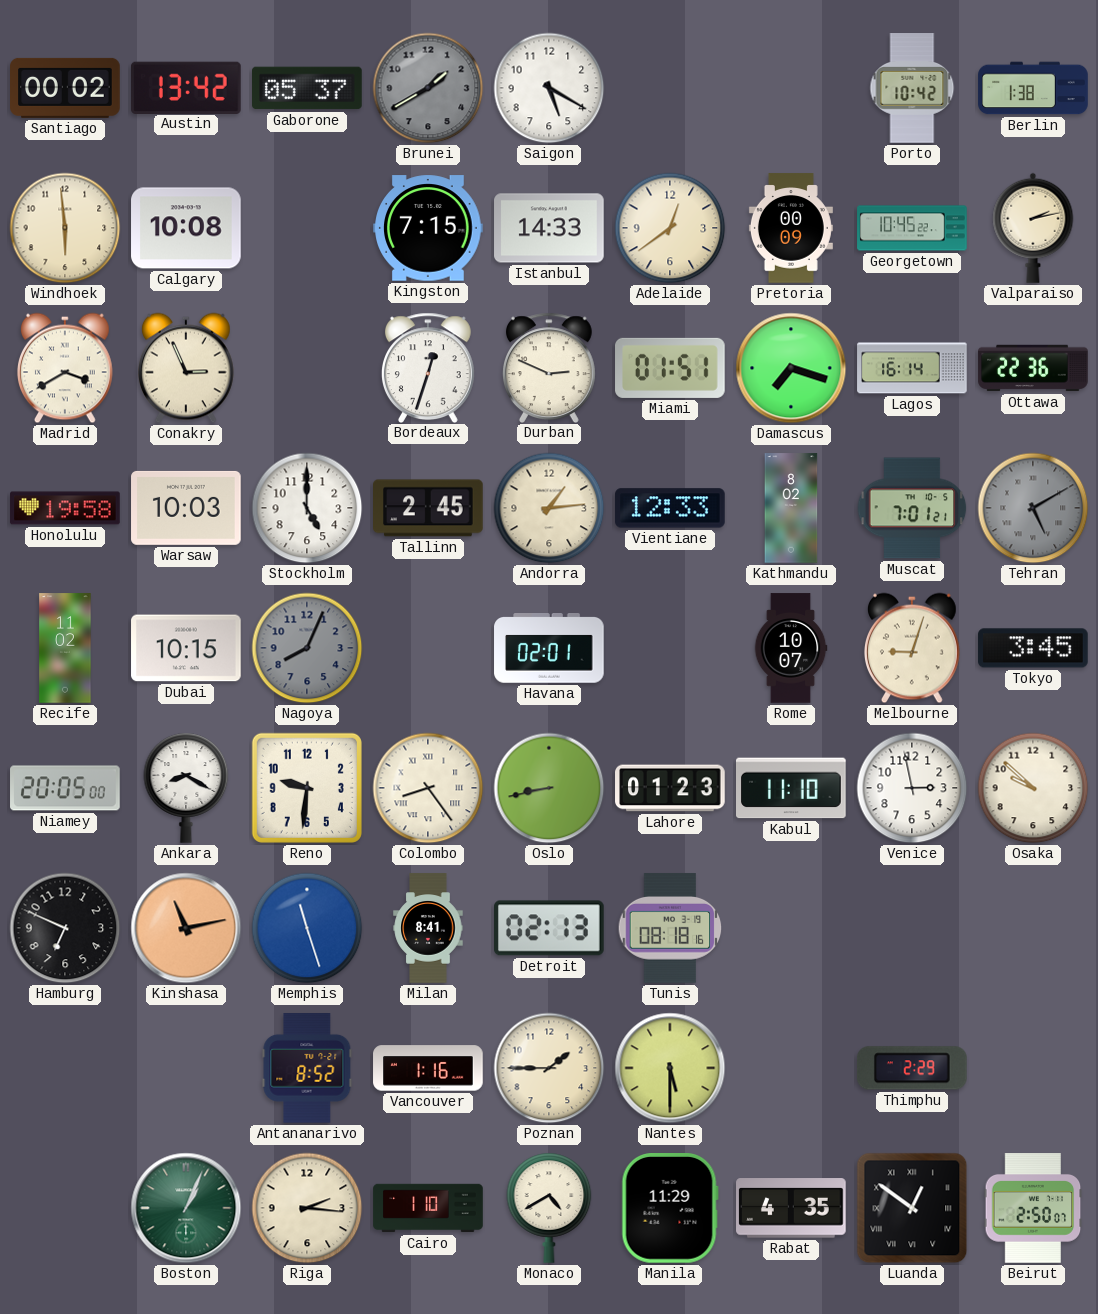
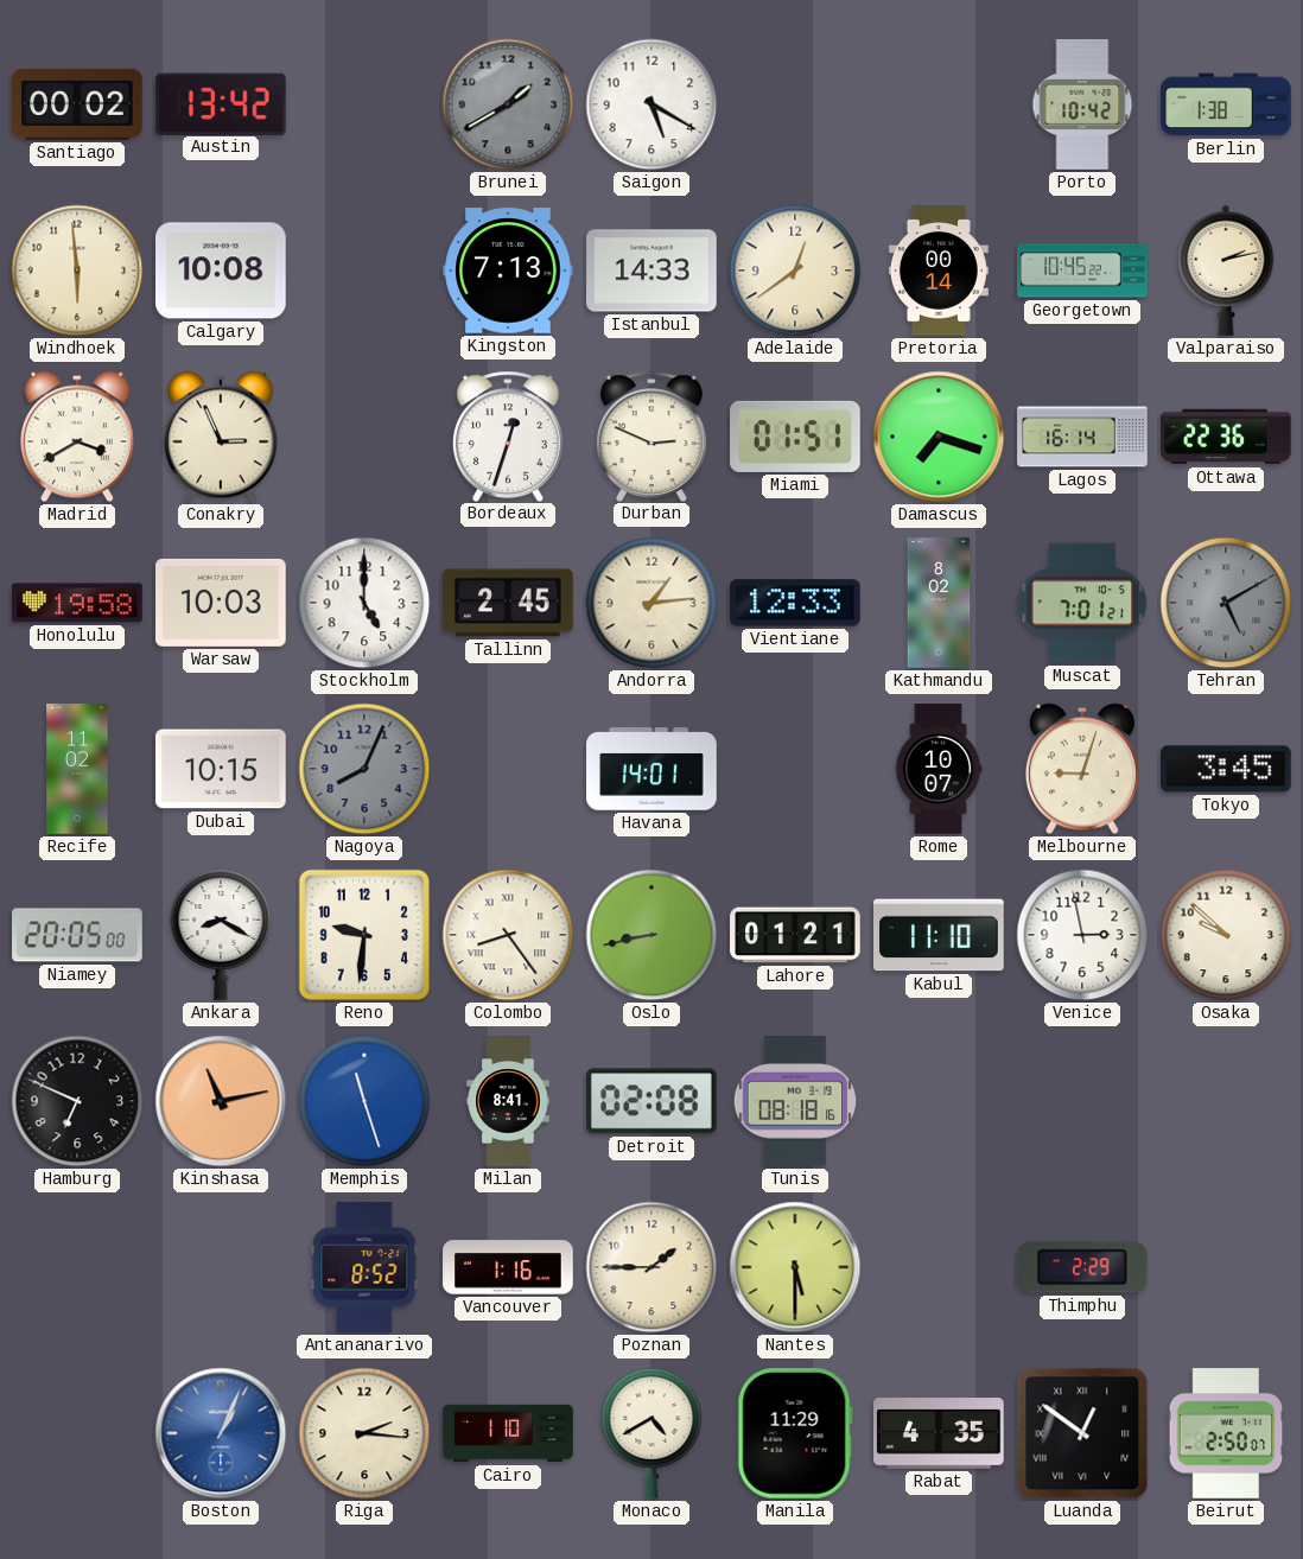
Gaborone: 05:37 -> none
Kingston: 7:15 -> 7:13
Pretoria: 00:09 -> 00:14
Havana: 02:01 -> 14:01
Lahore: 01:23 -> 01:21
Detroit: 02:13 -> 02:08
Boston dial: green -> blue
